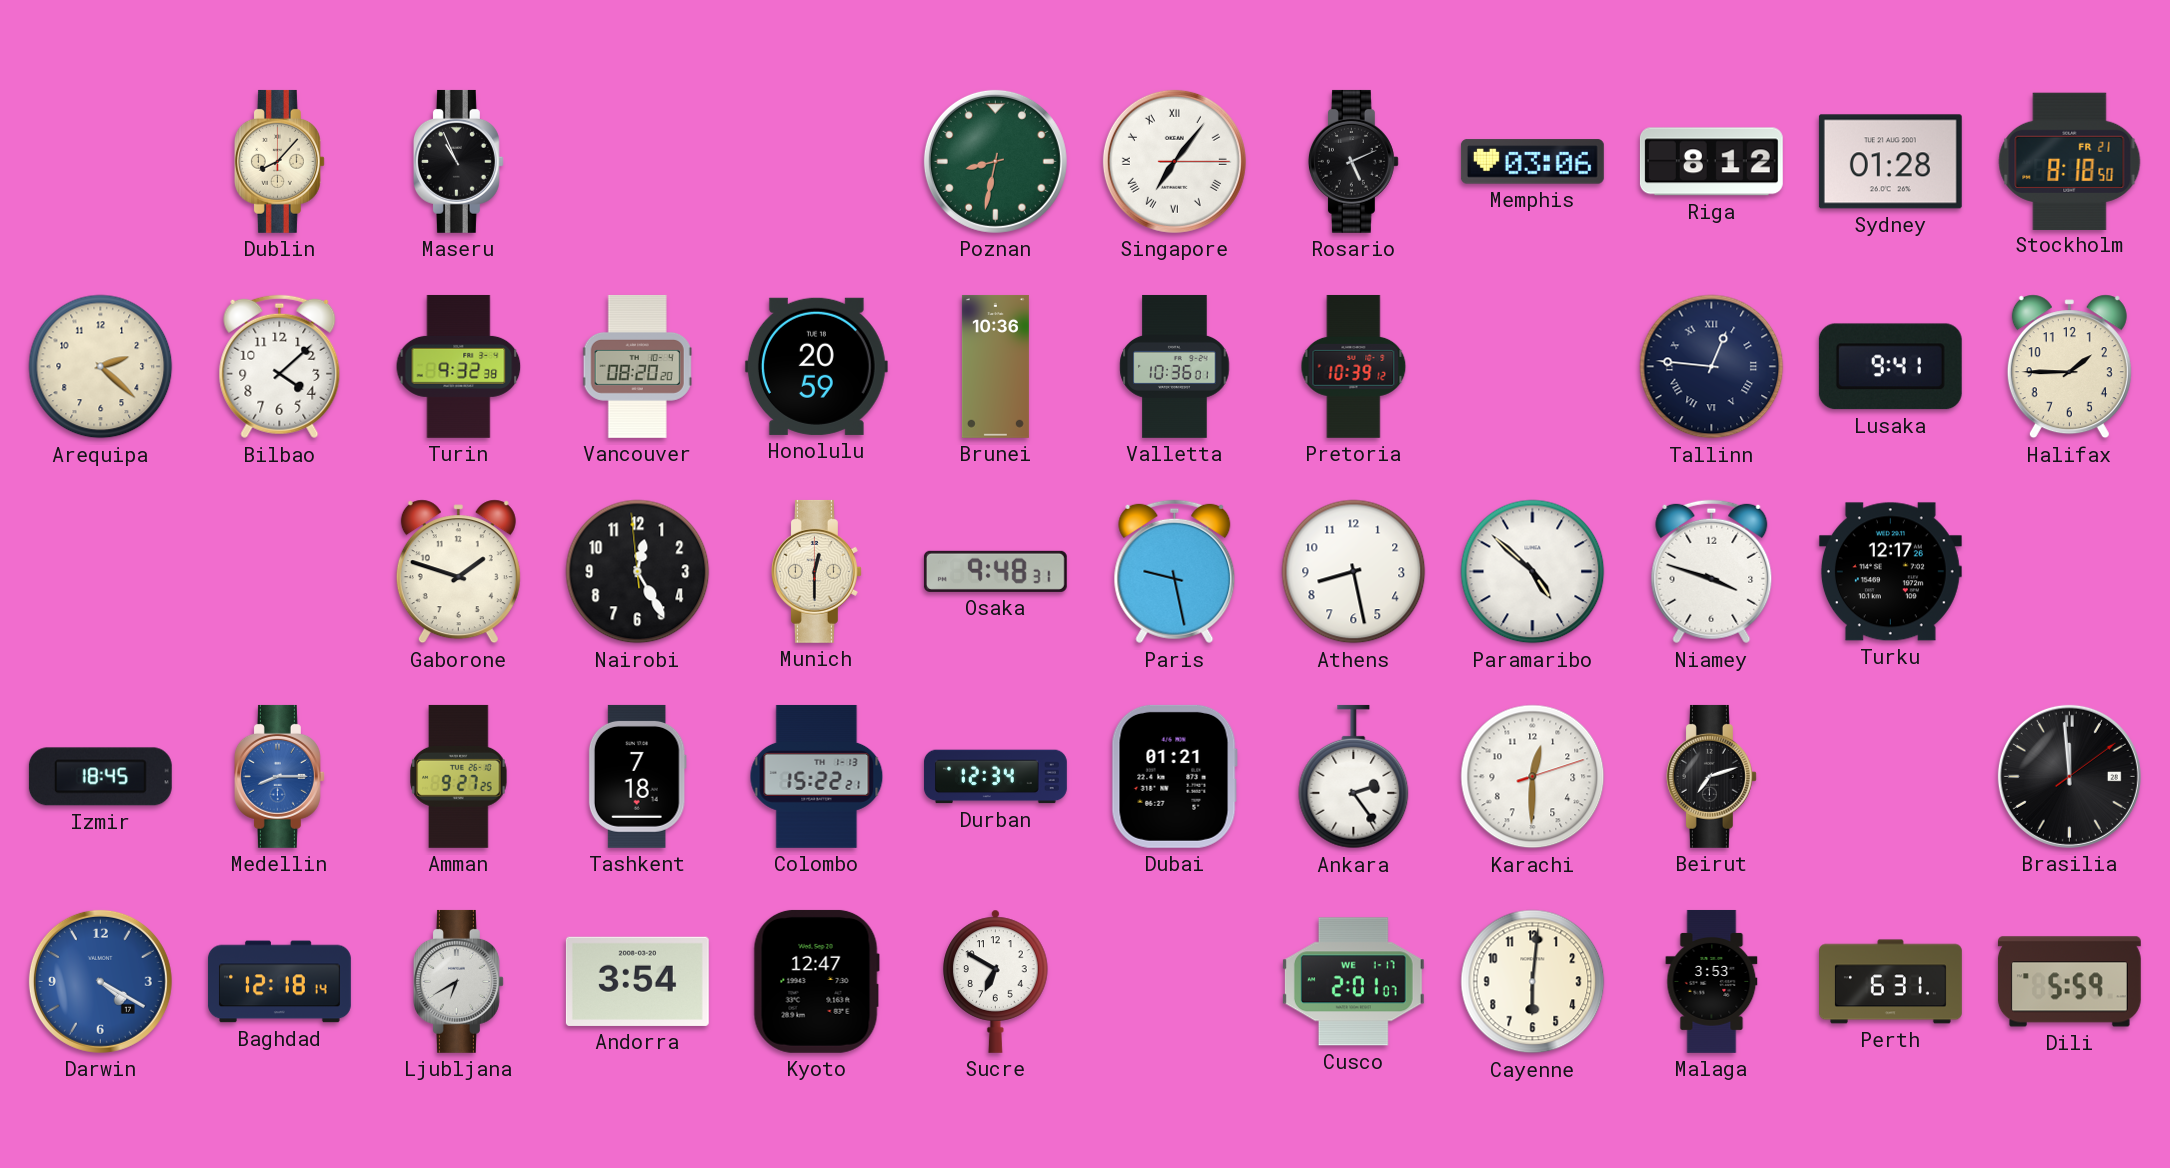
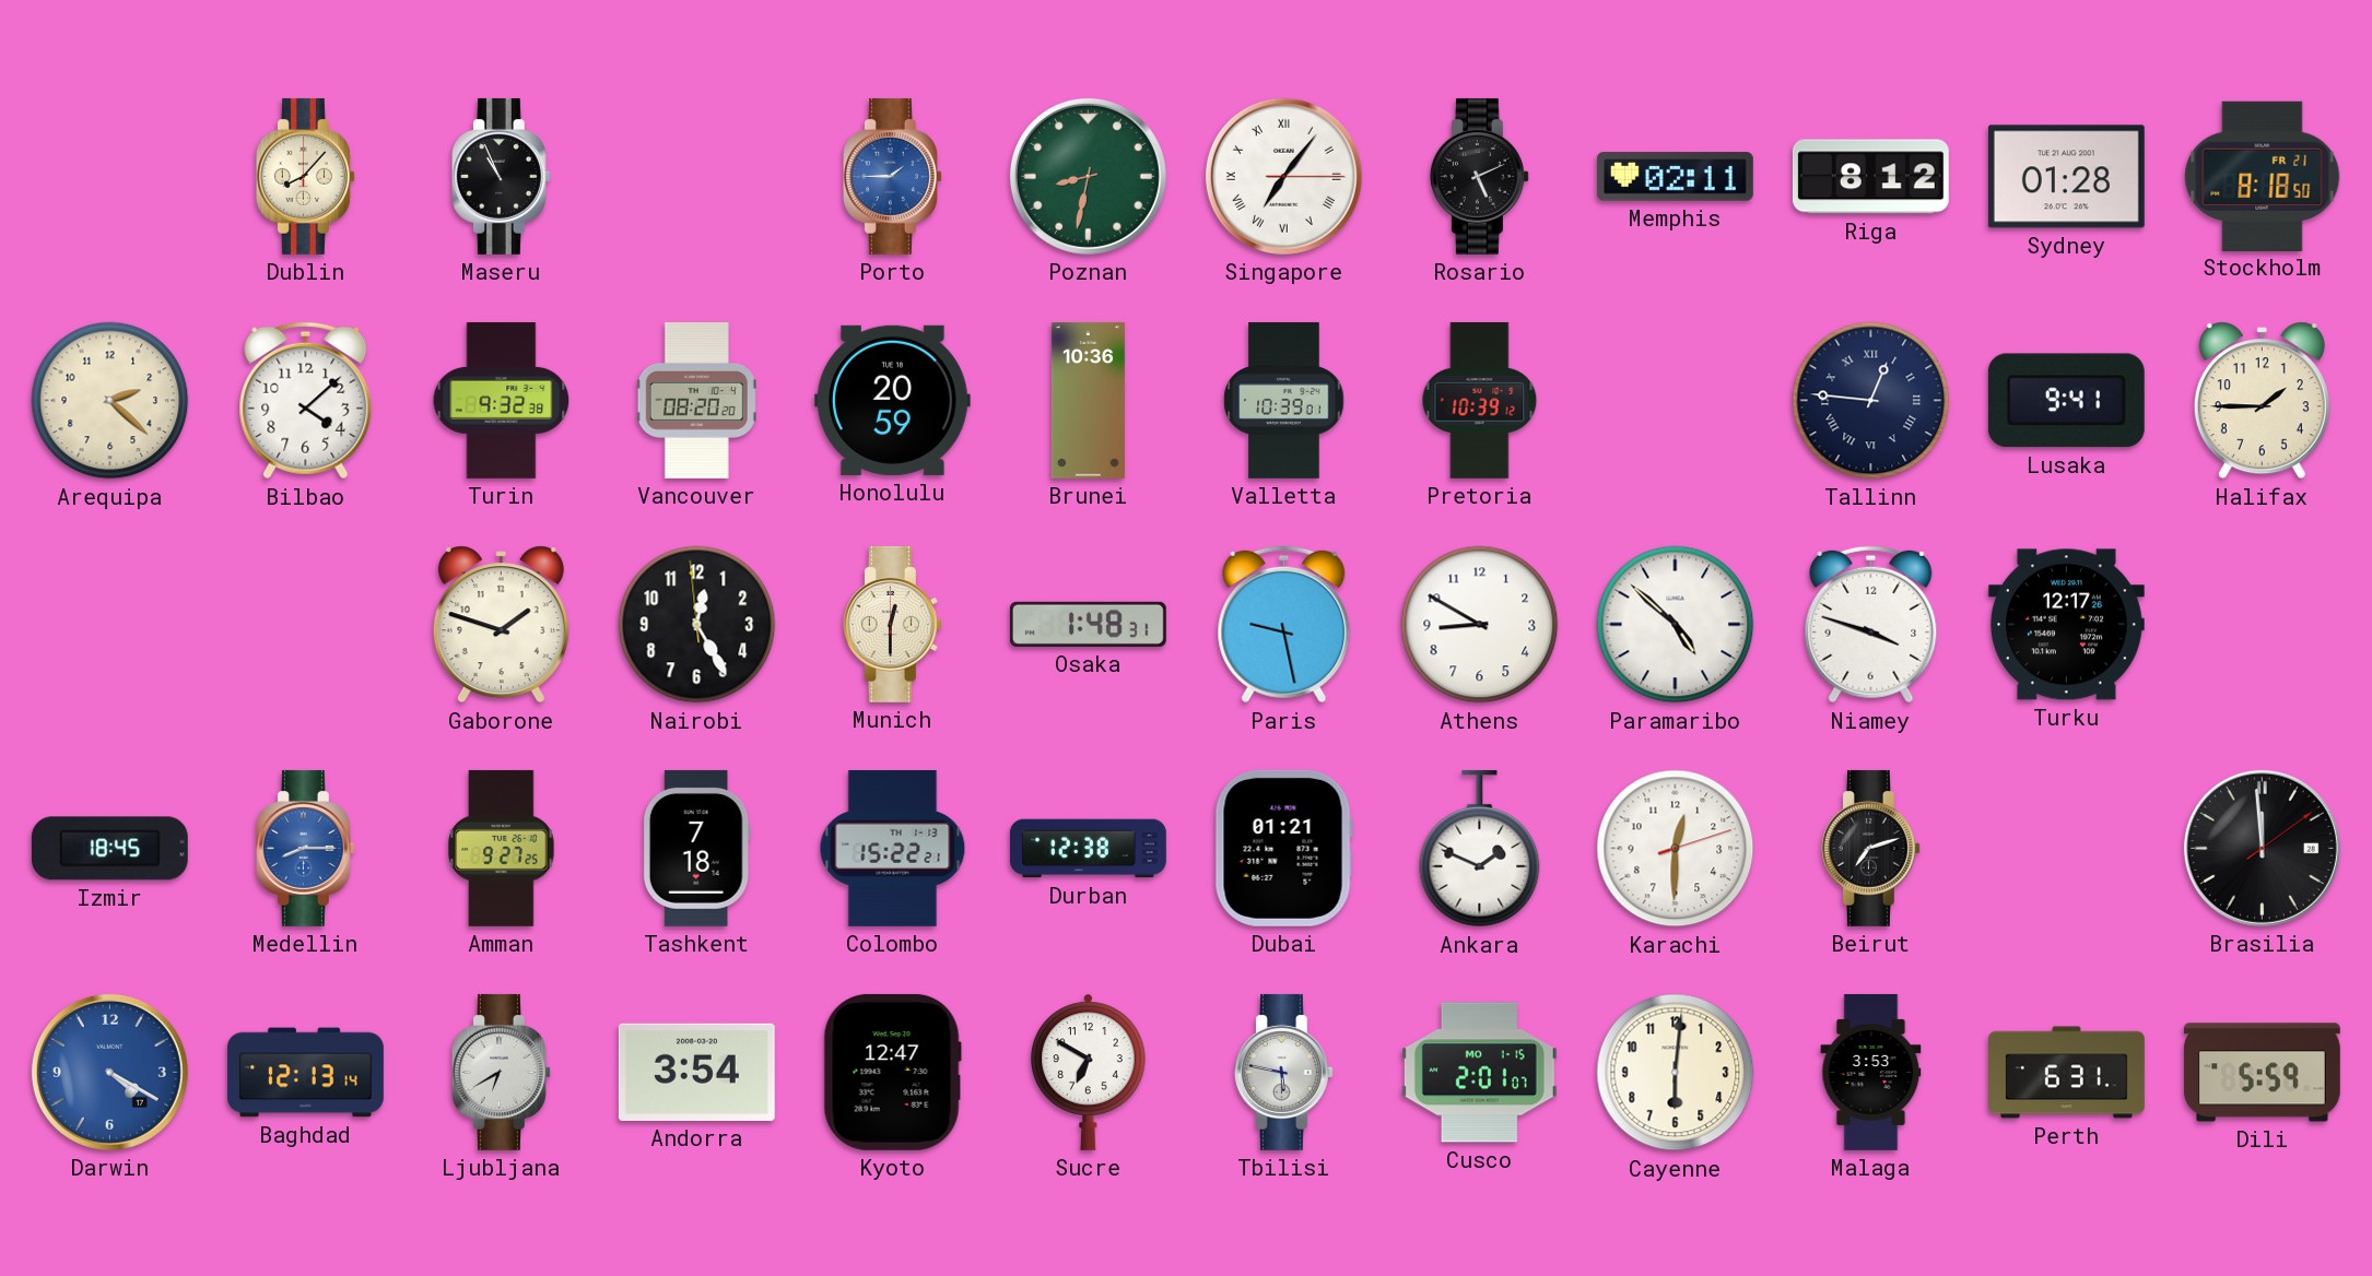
Porto: none -> 1:45
Memphis: 03:06 -> 02:11
Valletta: 10:36 -> 10:39
Osaka: 9:48 -> 1:48
Athens: 8:28 -> 8:50
Durban: 12:34 -> 12:38
Ankara: 2:24 -> 1:49
Baghdad: 12:18 -> 12:13
Tbilisi: none -> 5:47
Cusco date: WE 1-17 -> MO 1-15
